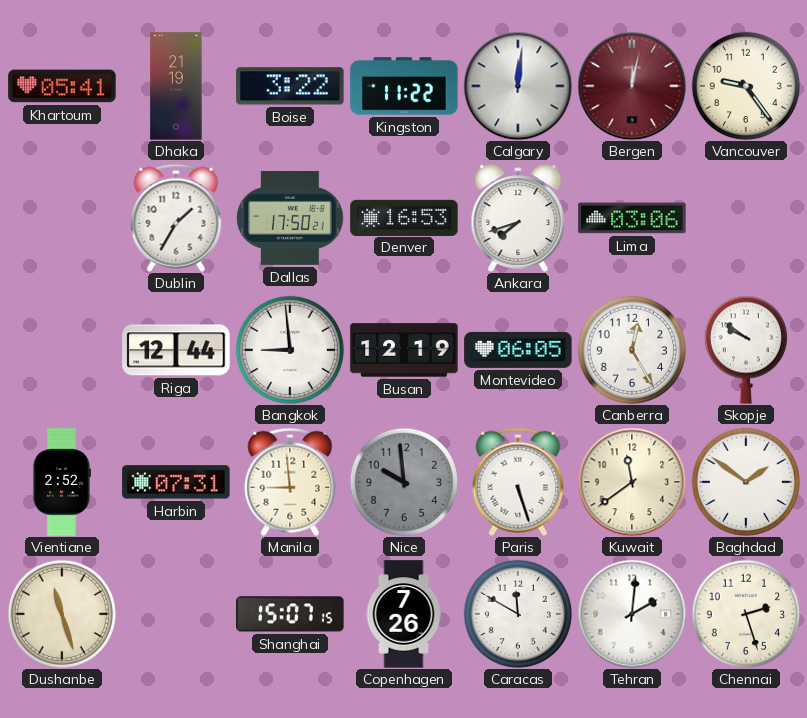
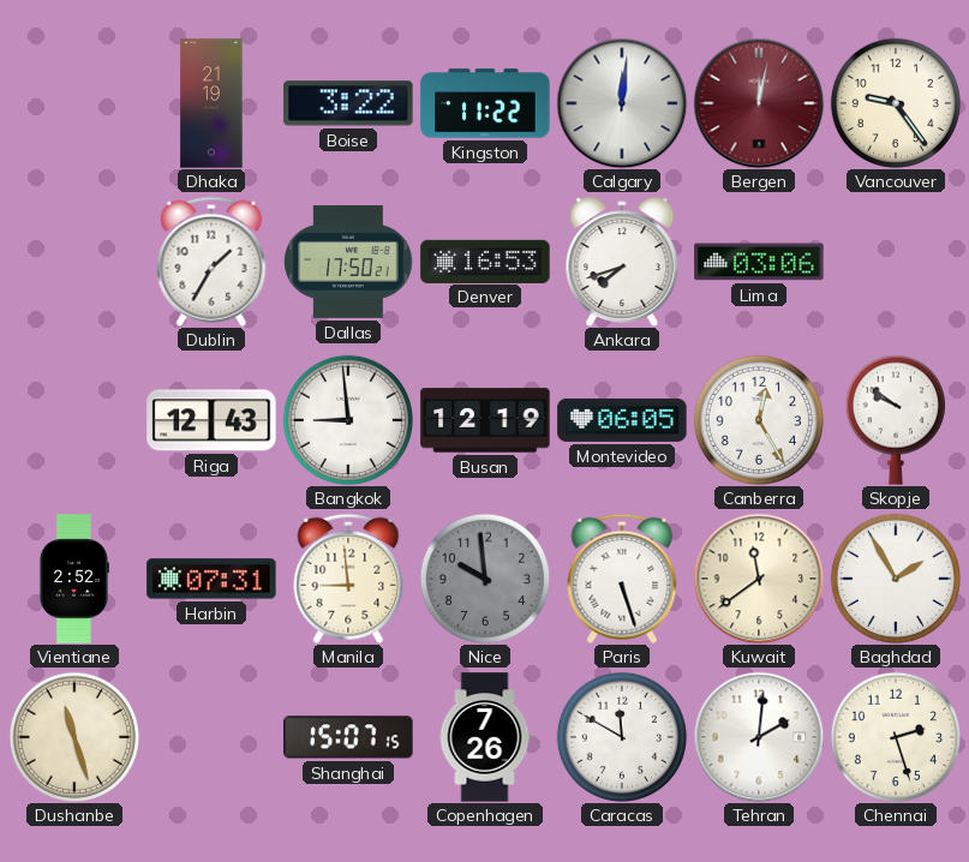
Khartoum: 05:41 -> none
Riga: 12:44 -> 12:43
Baghdad: 1:51 -> 1:55
